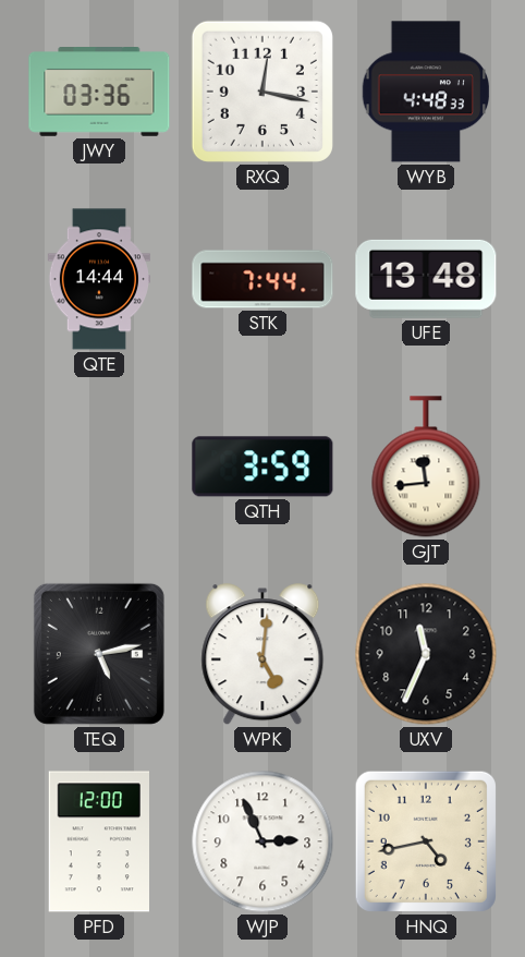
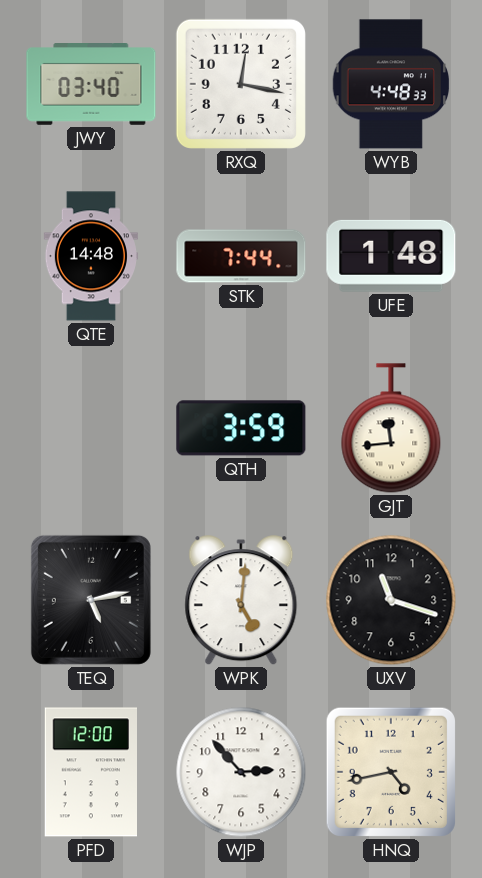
JWY: 03:36 -> 03:40
QTE: 14:44 -> 14:48
UFE: 13:48 -> 1:48
UXV: 11:34 -> 11:18
WJP: 2:56 -> 2:53
